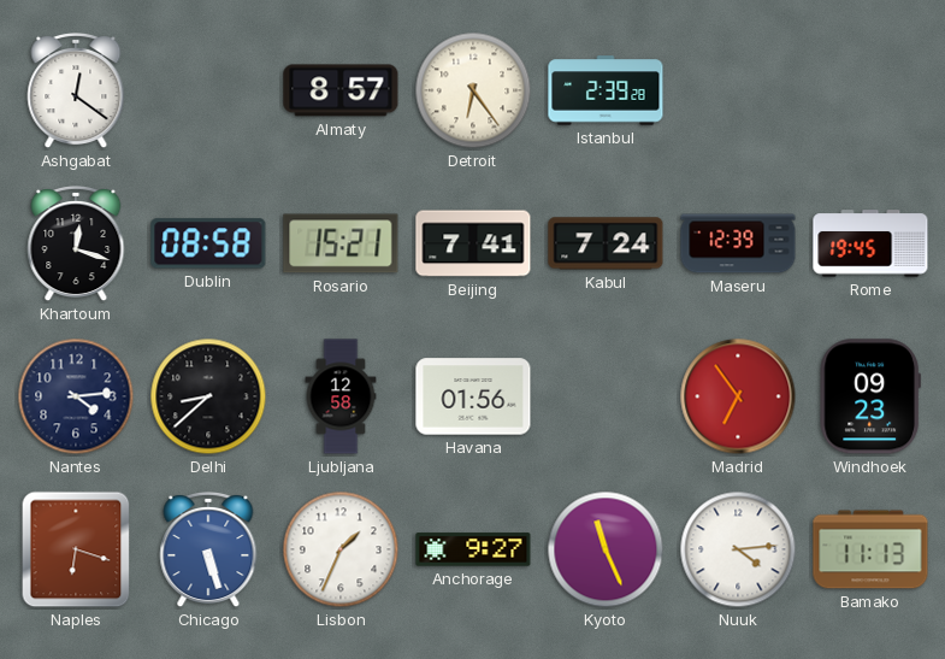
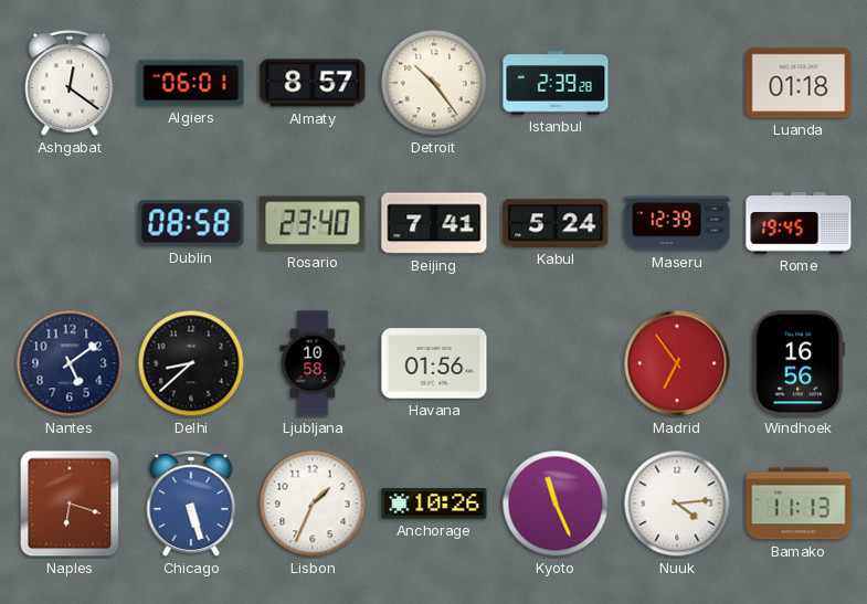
Algiers: none -> 06:01
Detroit: 6:24 -> 10:24
Luanda: none -> 01:18
Khartoum: 12:18 -> none
Rosario: 15:21 -> 23:40
Kabul: 7:24 -> 5:24
Nantes: 4:14 -> 5:09
Ljubljana: 12:58 -> 10:58
Windhoek: 09:23 -> 16:56
Anchorage: 9:27 -> 10:26
